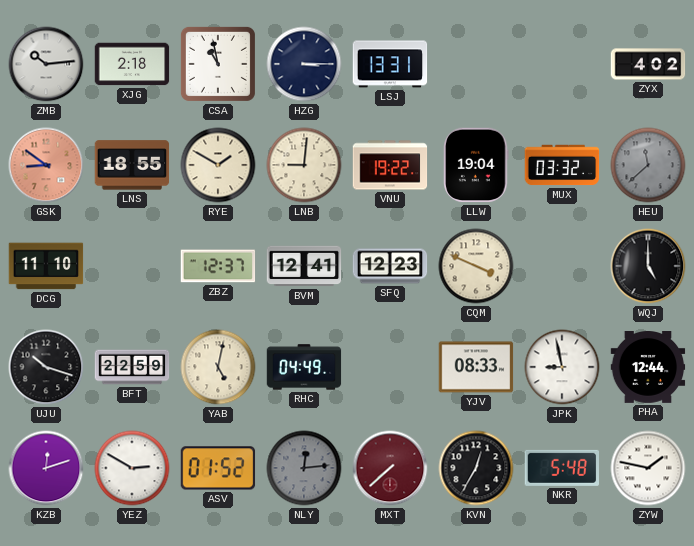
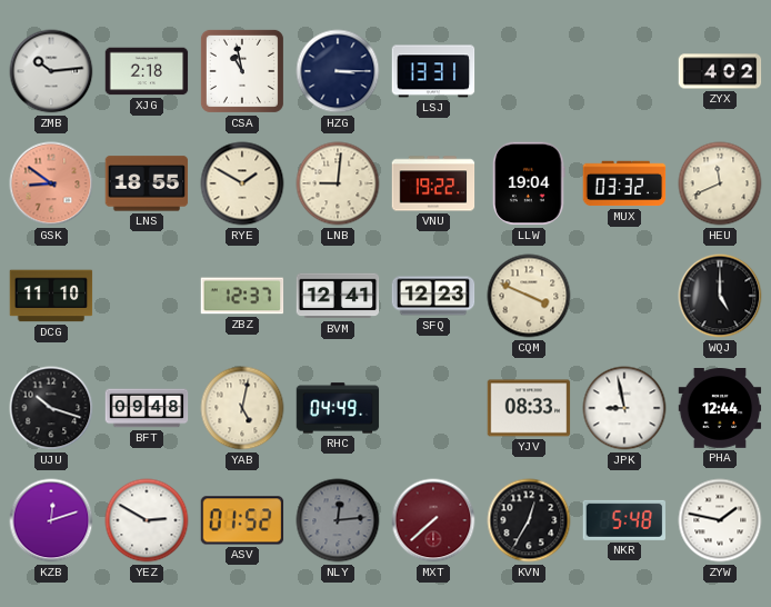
HEU: 11:38 -> 11:41
HEU dial: grey -> cream
BFT: 22:59 -> 09:48
